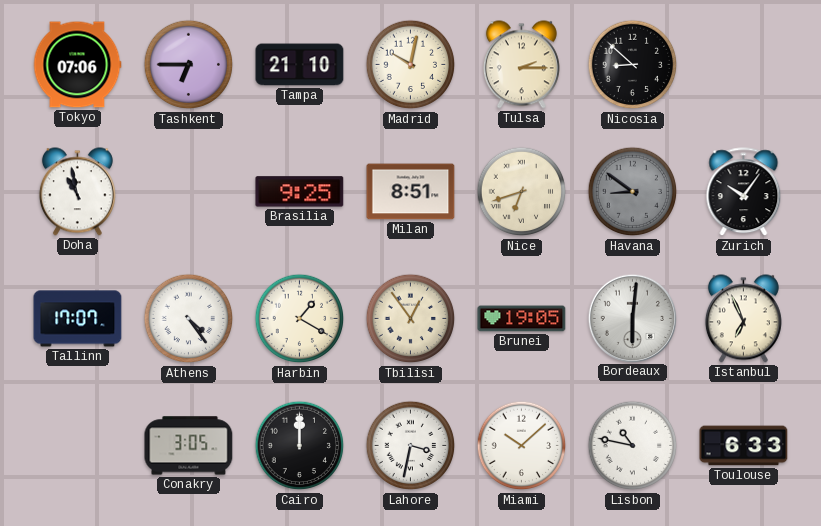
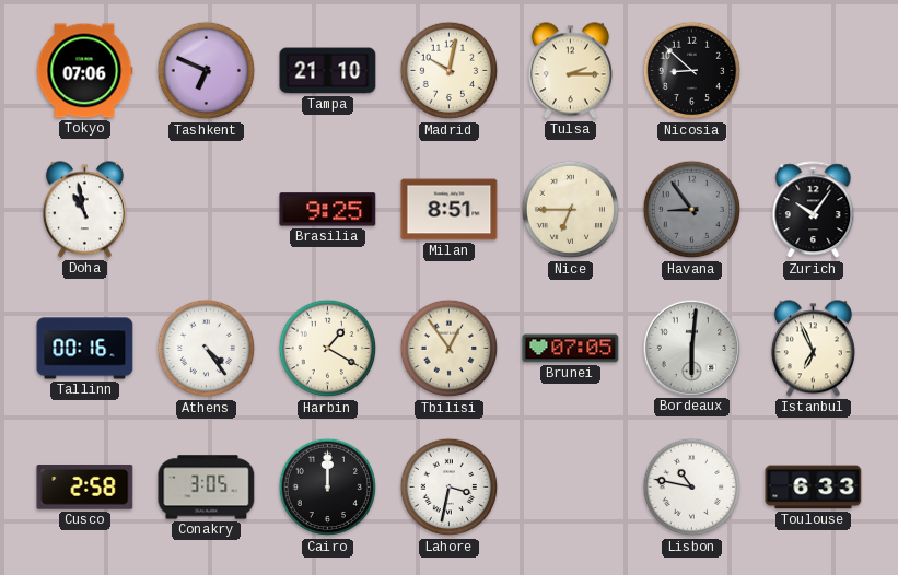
Tashkent: 6:45 -> 6:49
Nice: 6:42 -> 6:45
Havana: 8:51 -> 8:54
Tallinn: 17:07 -> 00:16
Brunei: 19:05 -> 07:05
Cusco: none -> 2:58
Miami: 10:08 -> none
